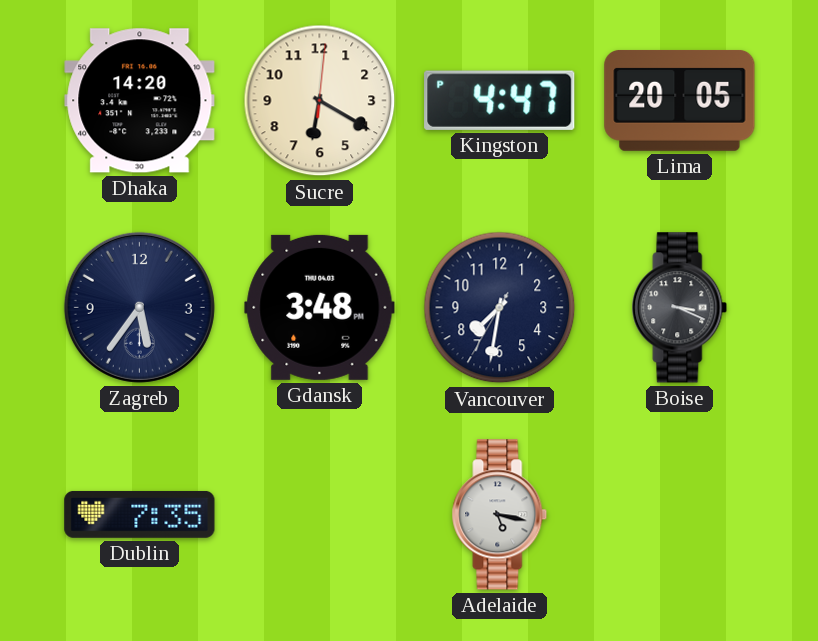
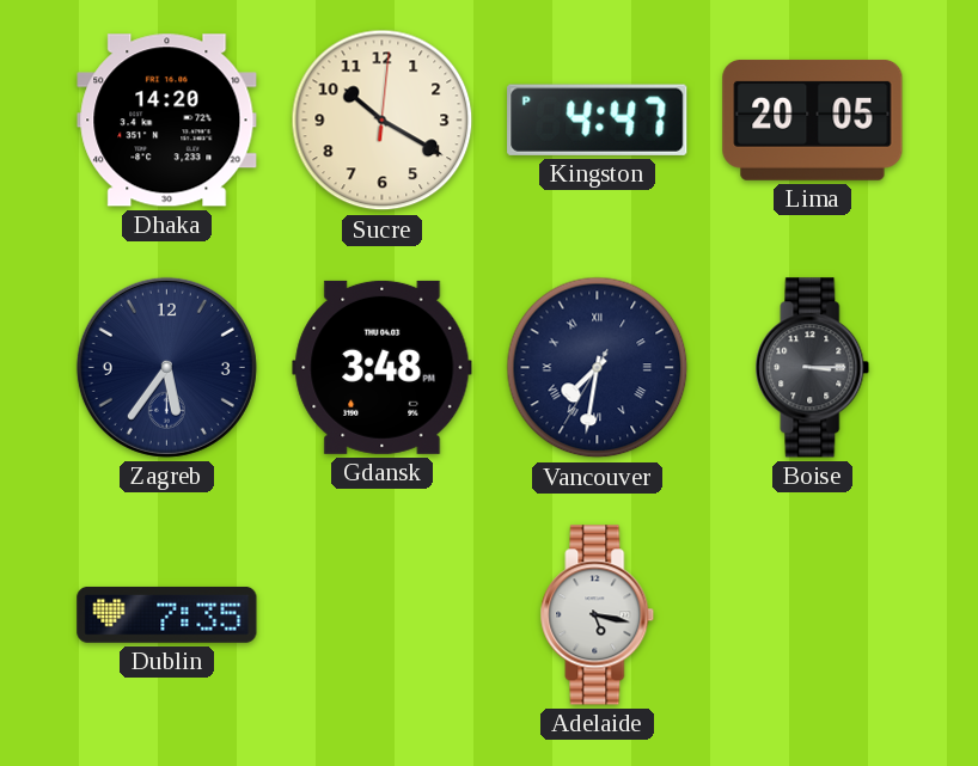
Sucre: 6:20 -> 10:20
Vancouver numerals: Arabic -> Roman
Boise: 3:19 -> 3:15
